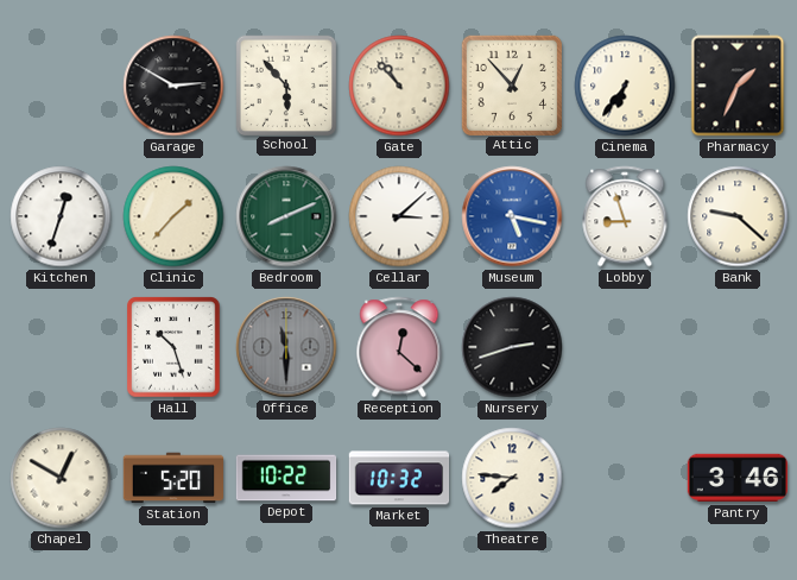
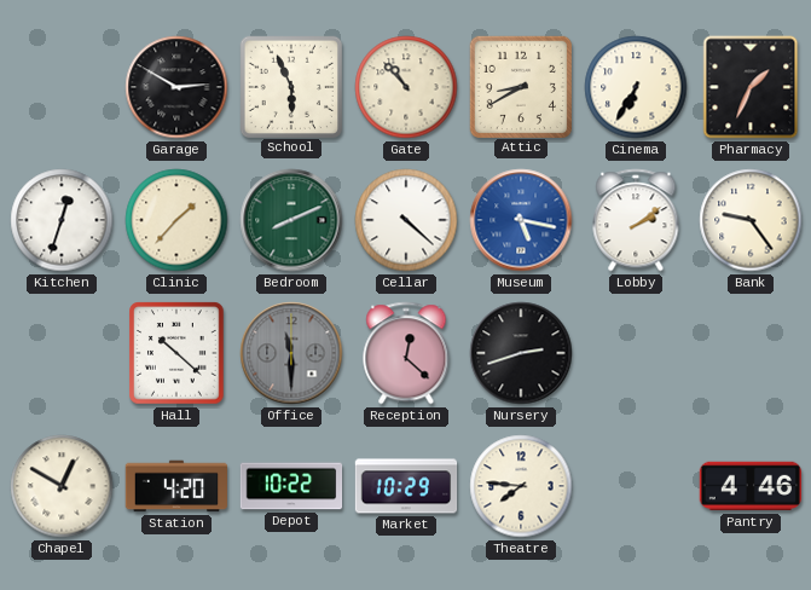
School: 5:53 -> 5:56
Attic: 12:53 -> 8:40
Cinema: 6:36 -> 6:35
Cellar: 3:08 -> 4:22
Lobby: 8:57 -> 2:09
Bank: 9:22 -> 9:24
Hall: 10:27 -> 10:22
Station: 5:20 -> 4:20
Market: 10:32 -> 10:29
Pantry: 3:46 -> 4:46
